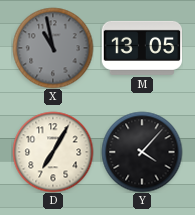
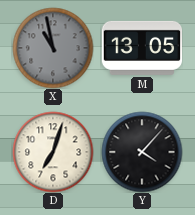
D: 7:05 -> 7:03
